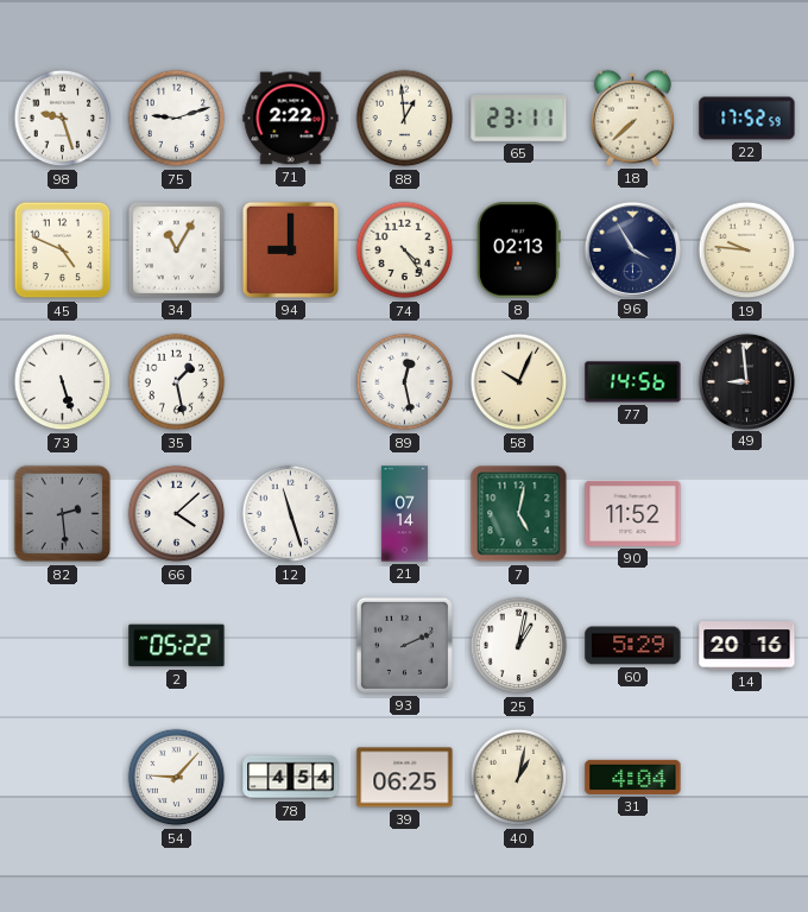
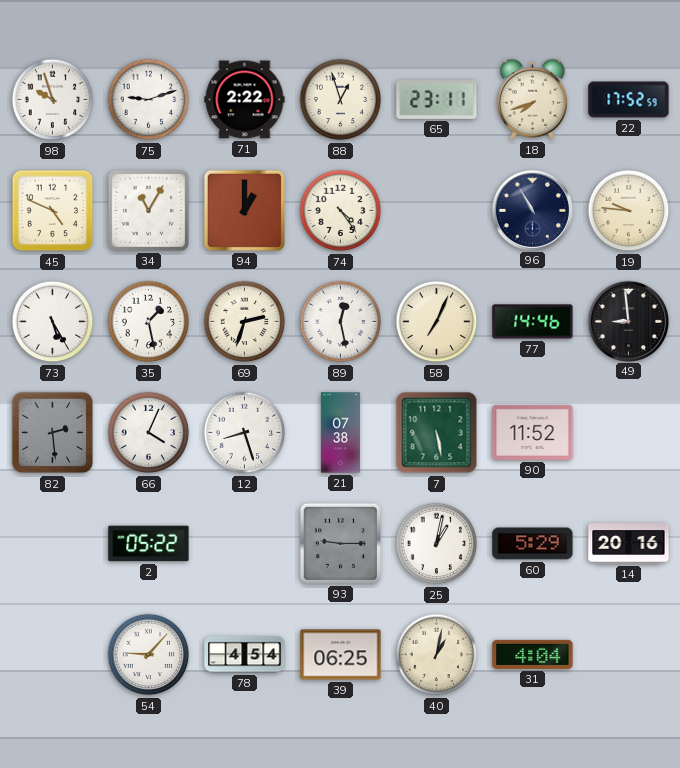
98: 9:27 -> 9:57
88: 12:59 -> 12:57
18: 7:38 -> 7:42
94: 9:00 -> 1:00
8: 02:13 -> none
96: 3:55 -> 10:55
73: 5:27 -> 5:25
69: none -> 2:33
58: 10:04 -> 7:04
77: 14:56 -> 14:46
66: 4:08 -> 4:04
12: 11:27 -> 8:27
21: 07:14 -> 07:38
7: 5:02 -> 5:28
93: 2:11 -> 9:15
